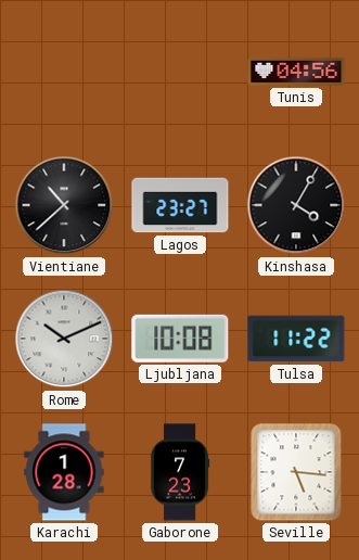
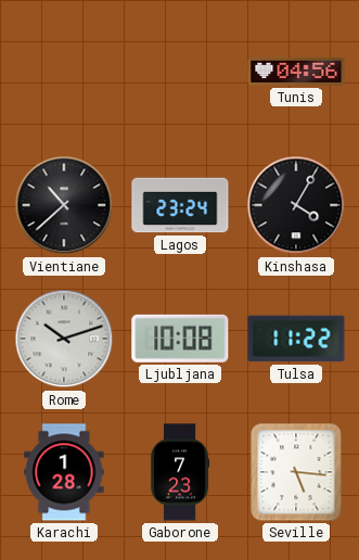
Lagos: 23:27 -> 23:24
Rome: 10:11 -> 10:12
